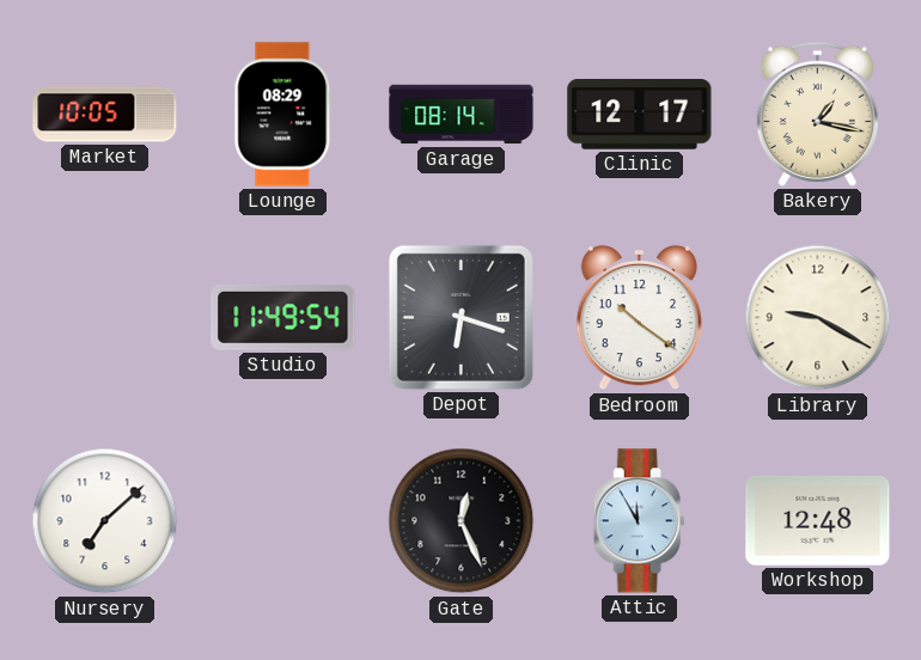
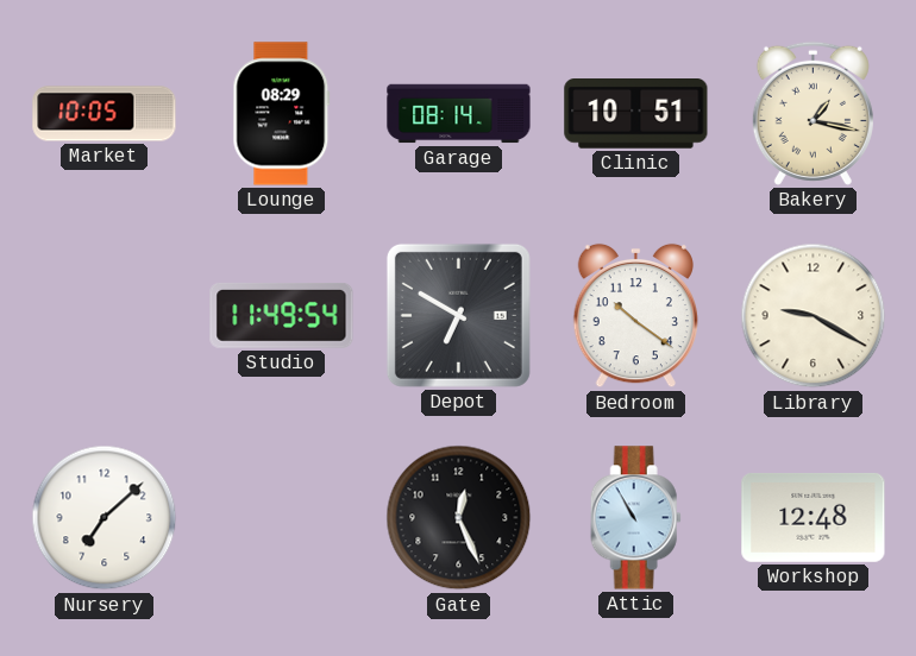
Clinic: 12:17 -> 10:51
Depot: 6:18 -> 6:50
Attic: 11:55 -> 10:55
